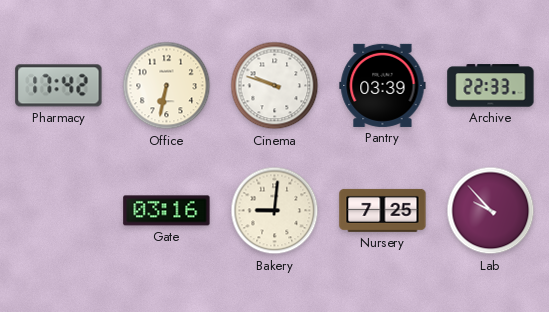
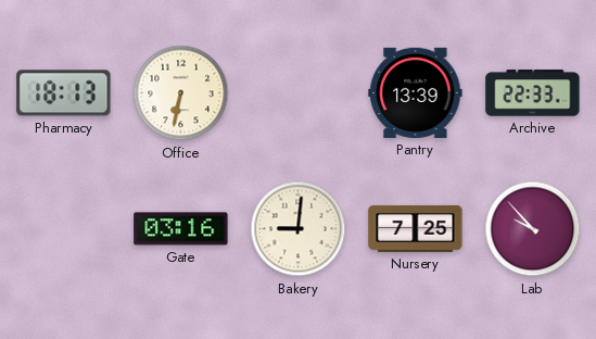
Pharmacy: 17:42 -> 18:13
Cinema: 9:48 -> none
Pantry: 03:39 -> 13:39
